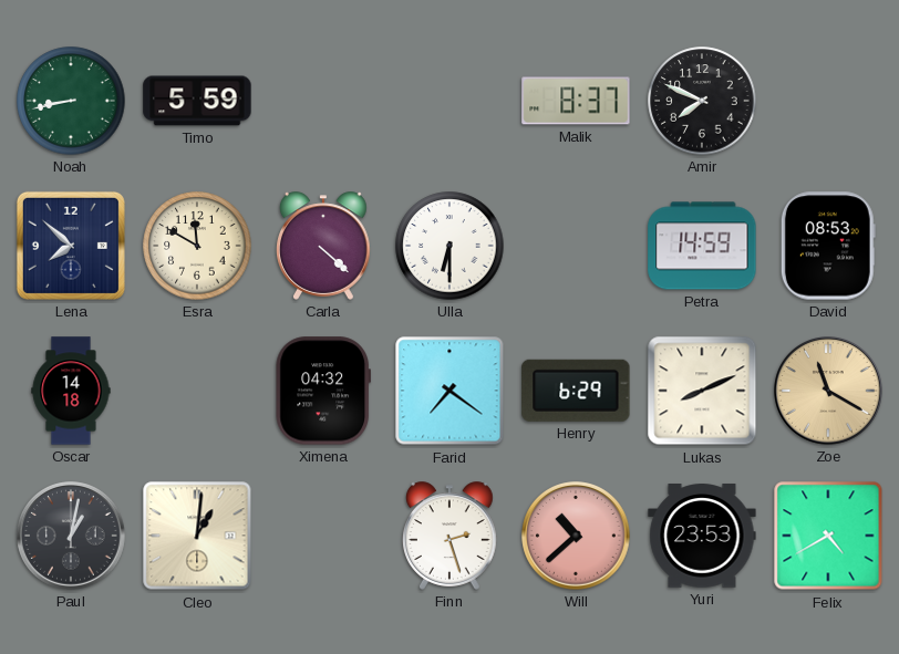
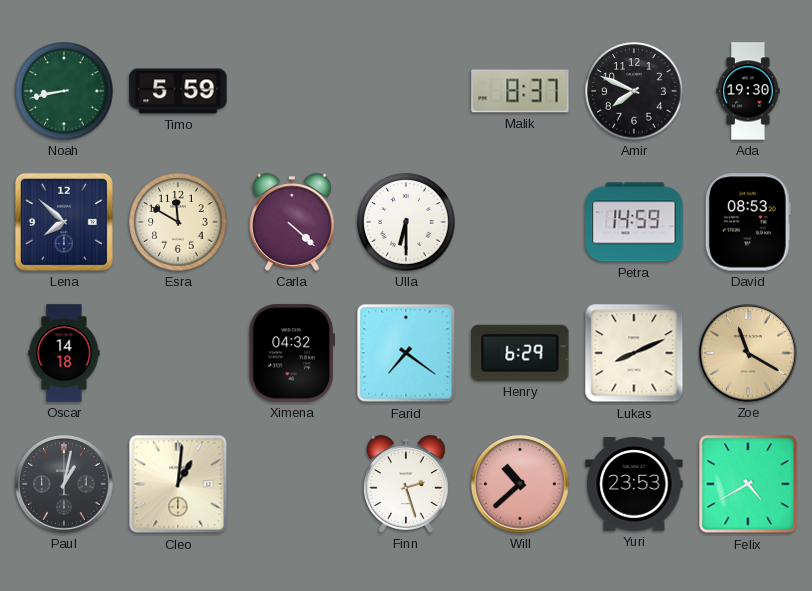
Ada: none -> 19:30
